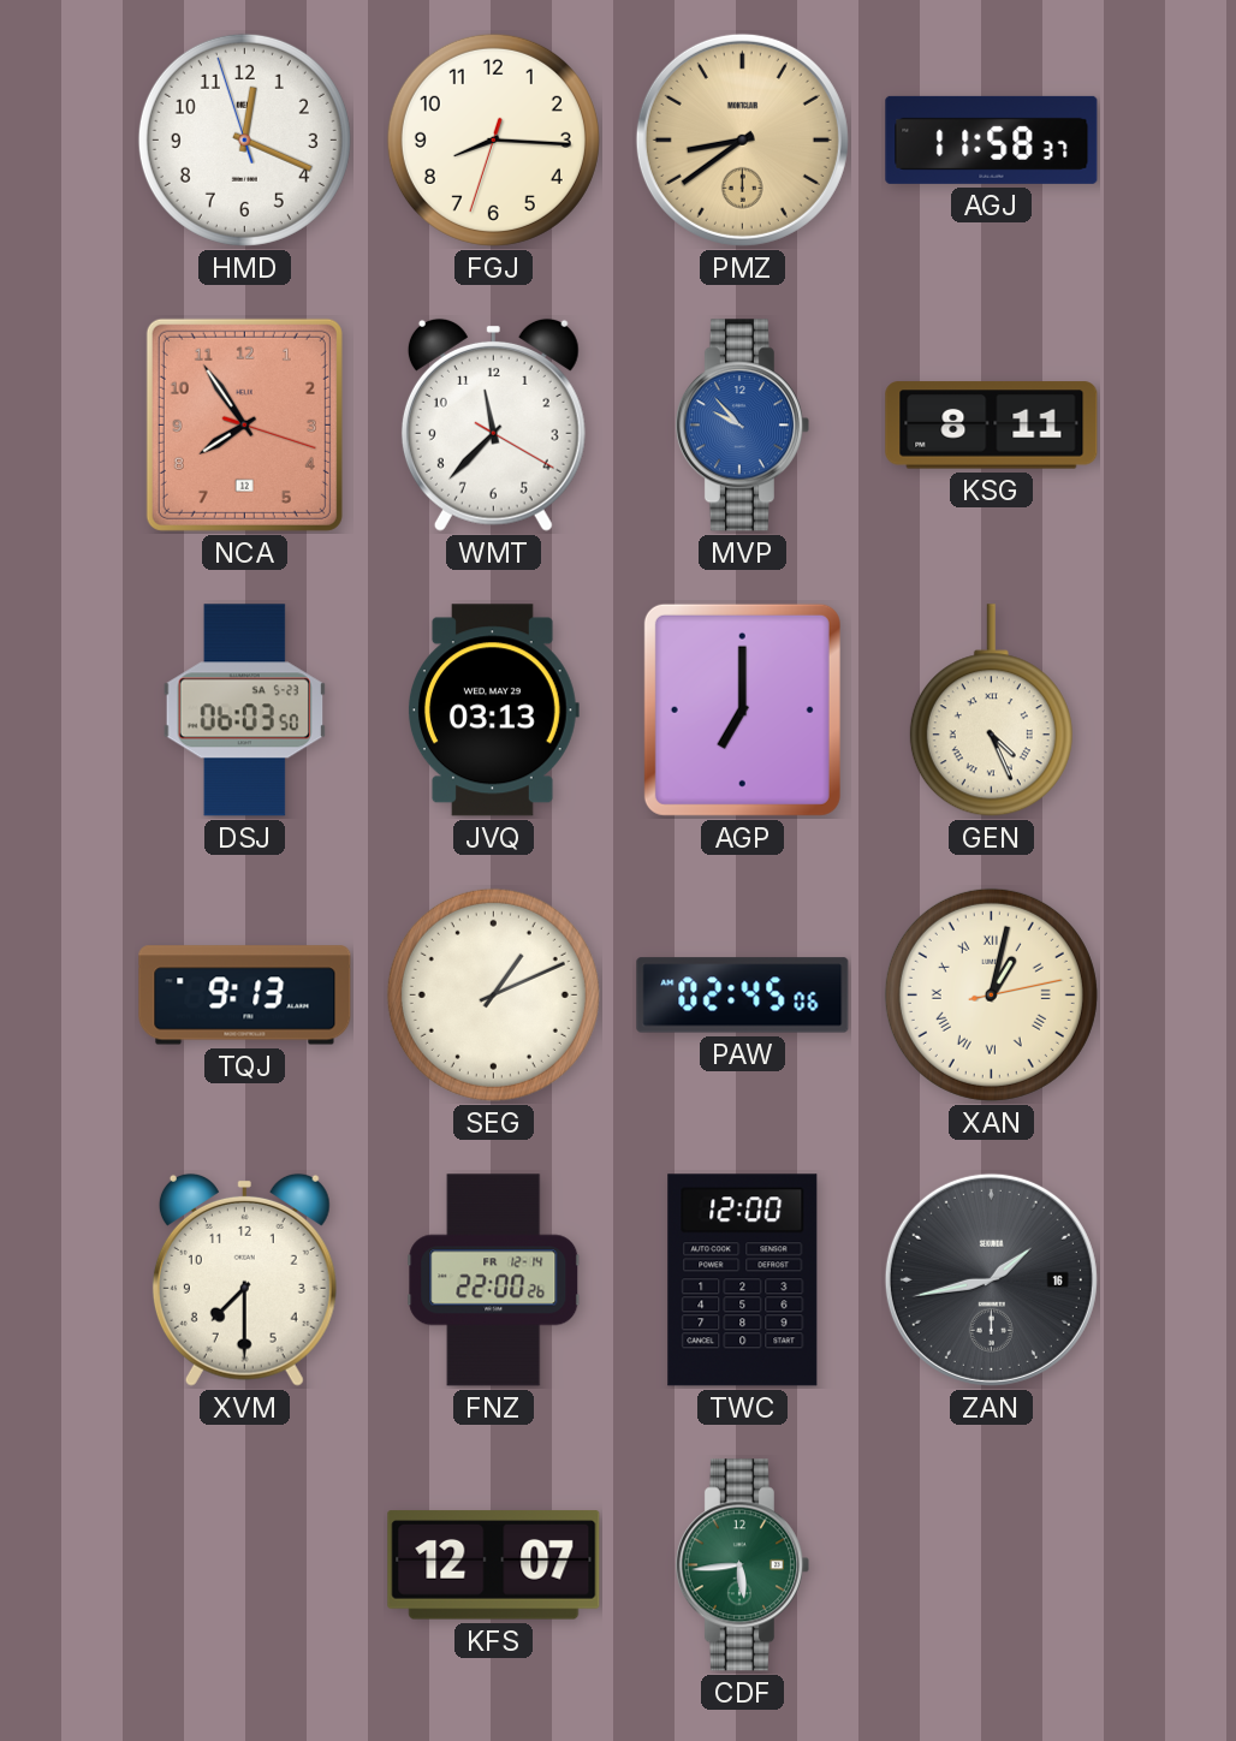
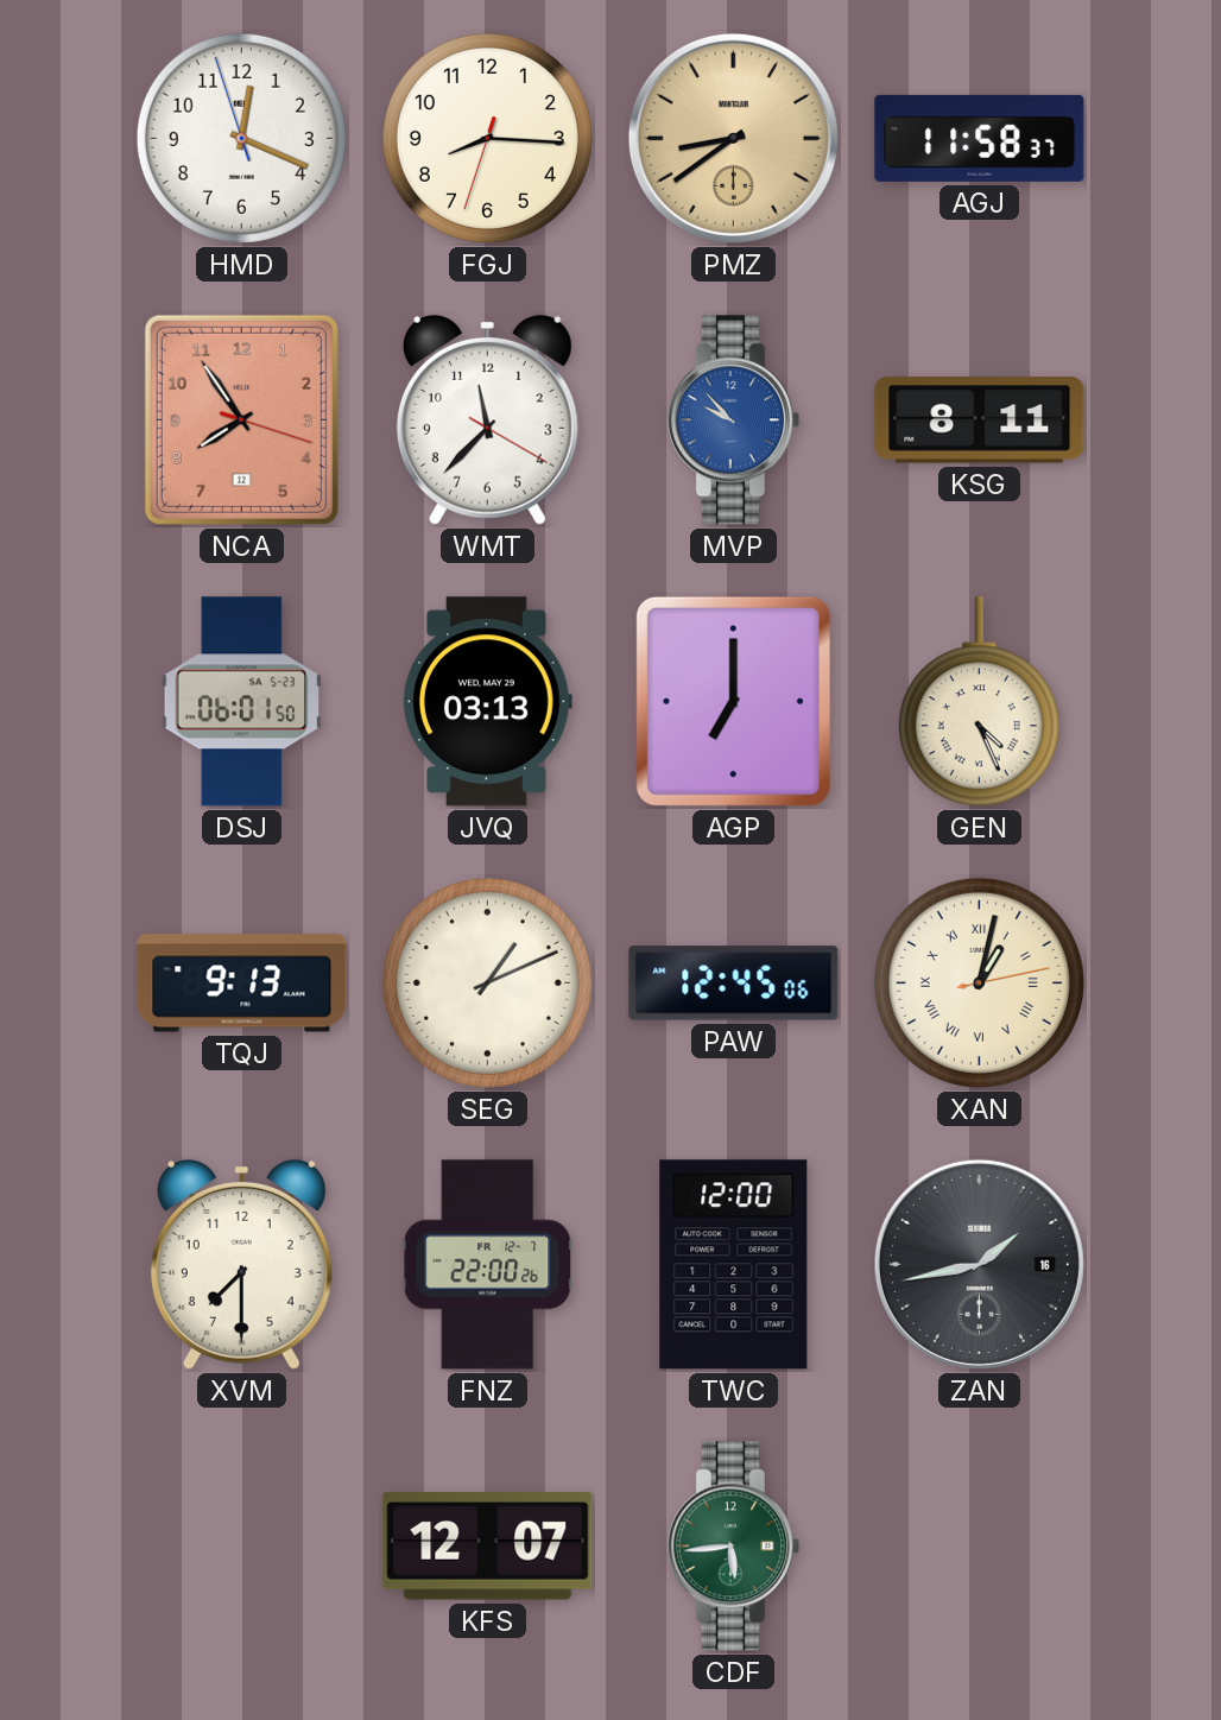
DSJ: 06:03 -> 06:01
PAW: 02:45 -> 12:45
FNZ date: FR 12-14 -> FR 12-7
